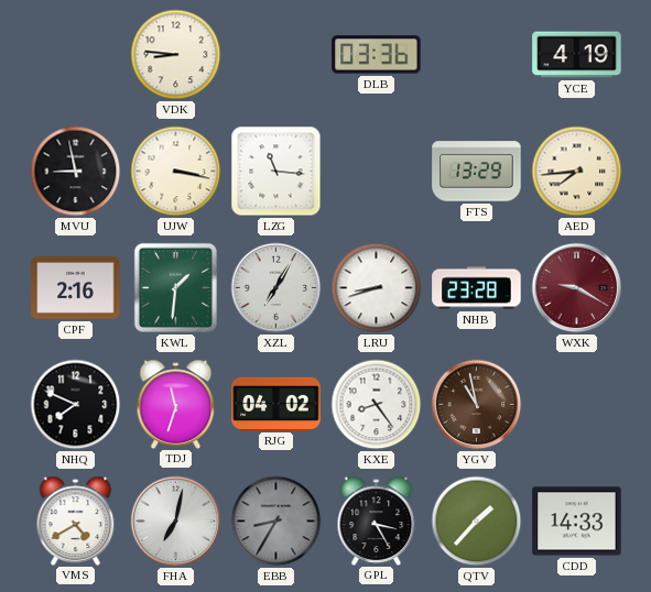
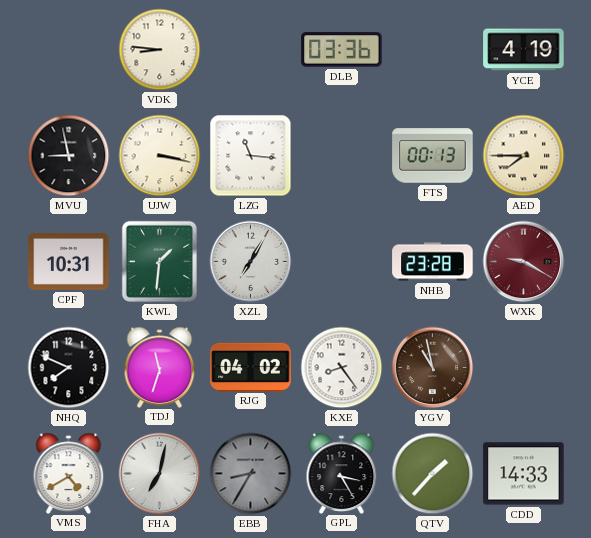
FTS: 13:29 -> 00:13
AED: 7:44 -> 7:45
CPF: 2:16 -> 10:31
LRU: 8:42 -> none
